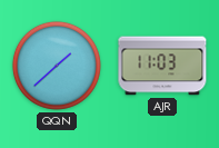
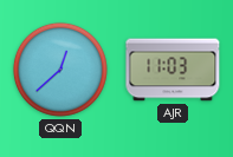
QQN: 1:38 -> 12:38
